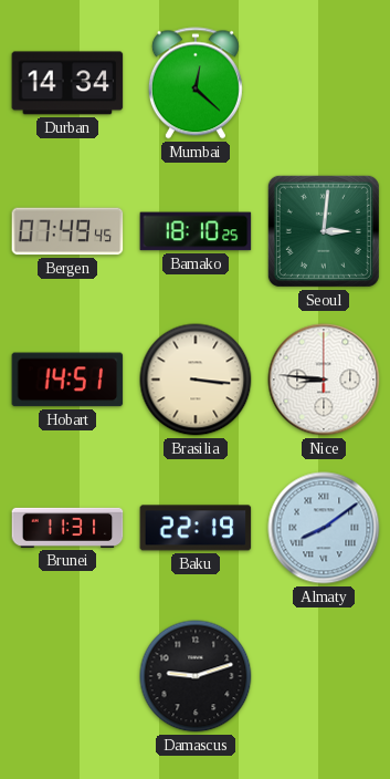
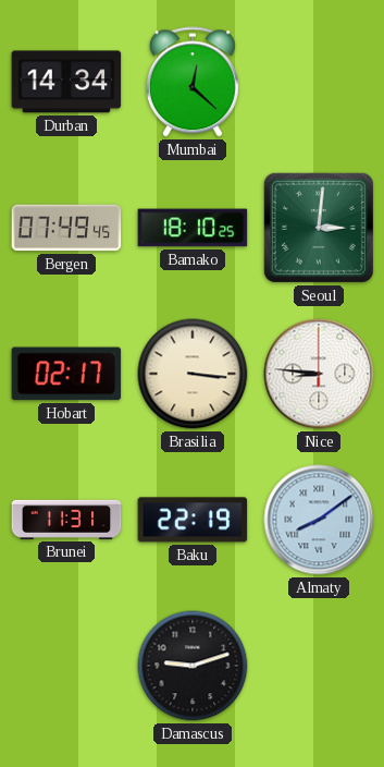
Hobart: 14:51 -> 02:17
